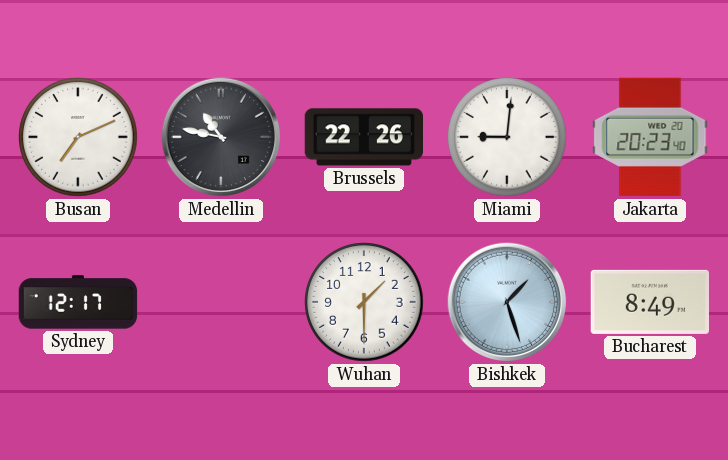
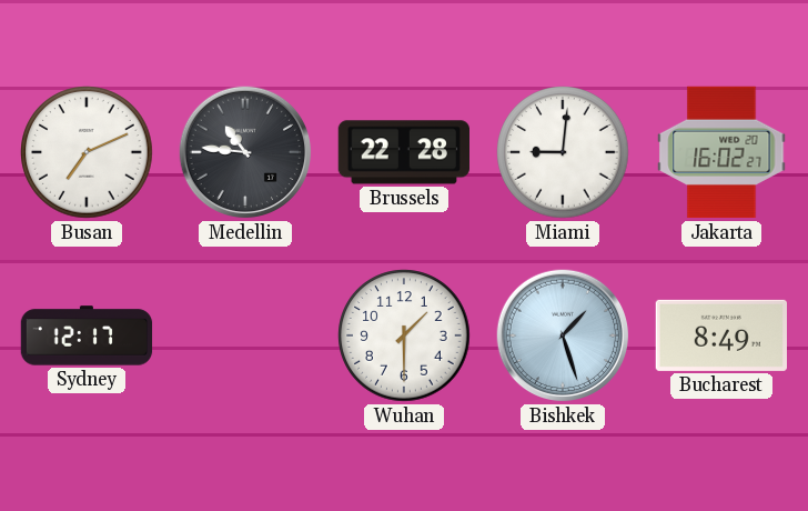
Medellin: 10:47 -> 10:46
Brussels: 22:26 -> 22:28
Jakarta: 20:23 -> 16:02
